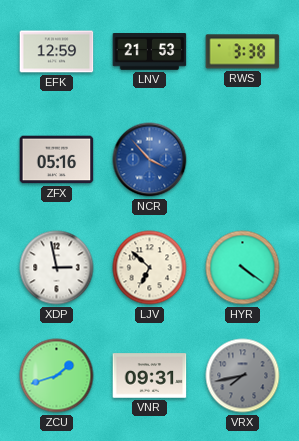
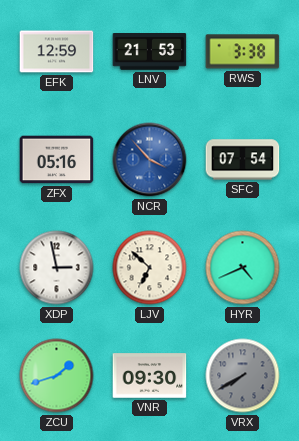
SFC: none -> 07:54
HYR: 4:21 -> 4:41
VNR: 09:31 -> 09:30
VRX: 7:43 -> 7:40
